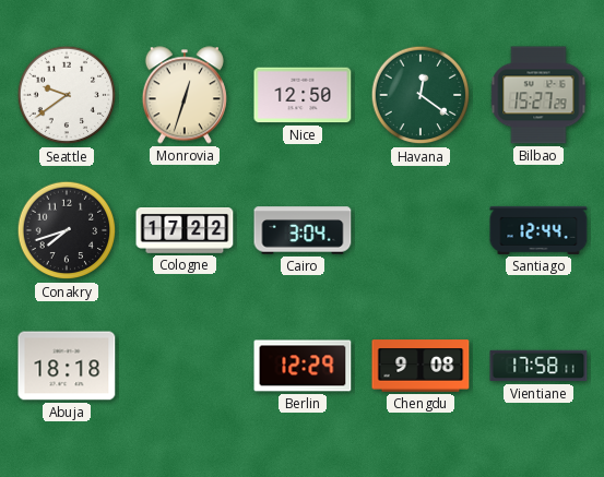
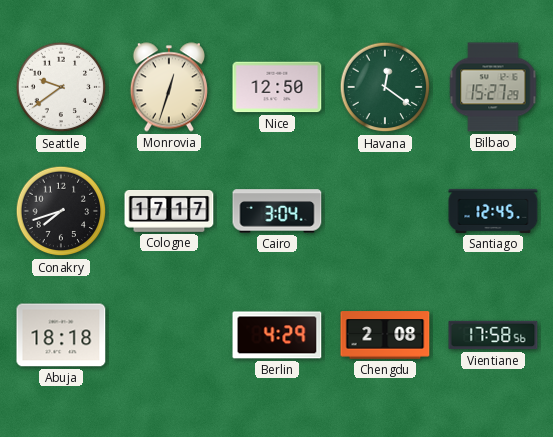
Cologne: 17:22 -> 17:17
Santiago: 12:44 -> 12:45
Berlin: 12:29 -> 4:29
Chengdu: 9:08 -> 2:08
Vientiane: 17:58:11 -> 17:58:56
